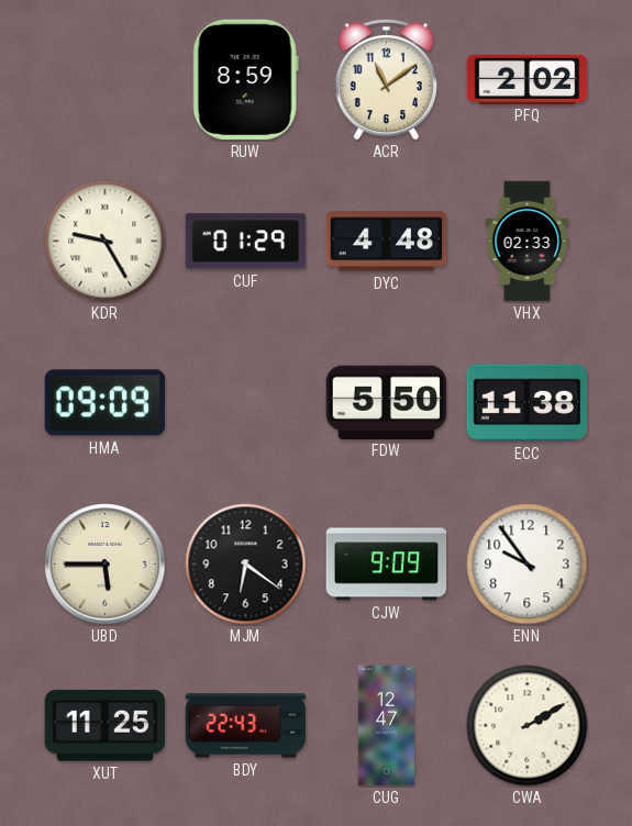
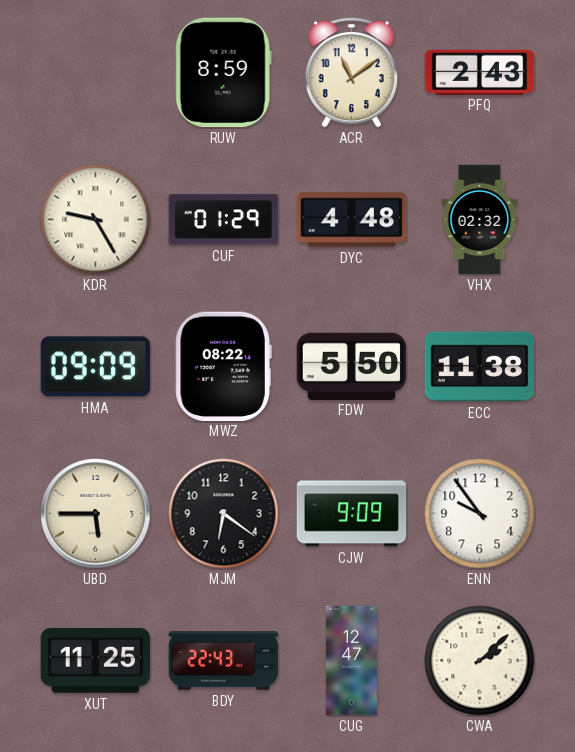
PFQ: 2:02 -> 2:43
VHX: 02:33 -> 02:32
MWZ: none -> 08:22
CWA: 2:10 -> 2:08
